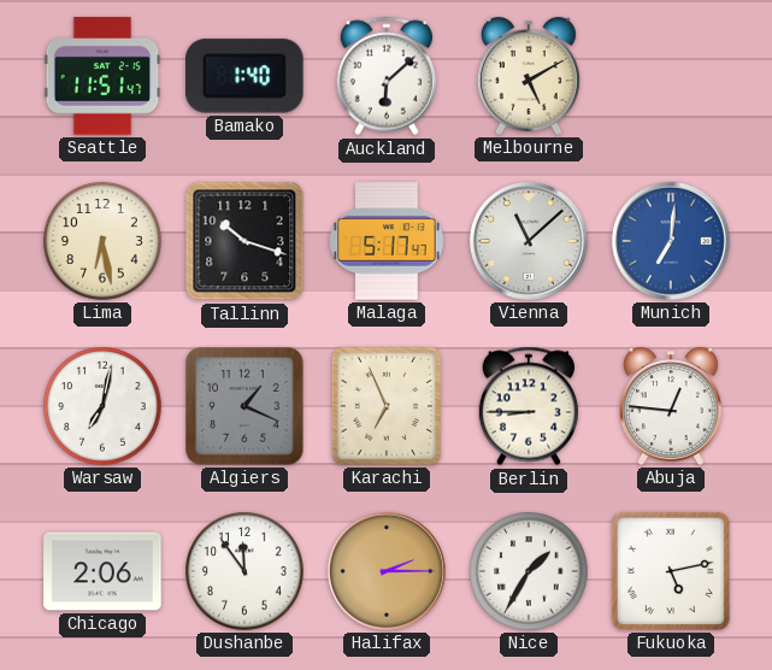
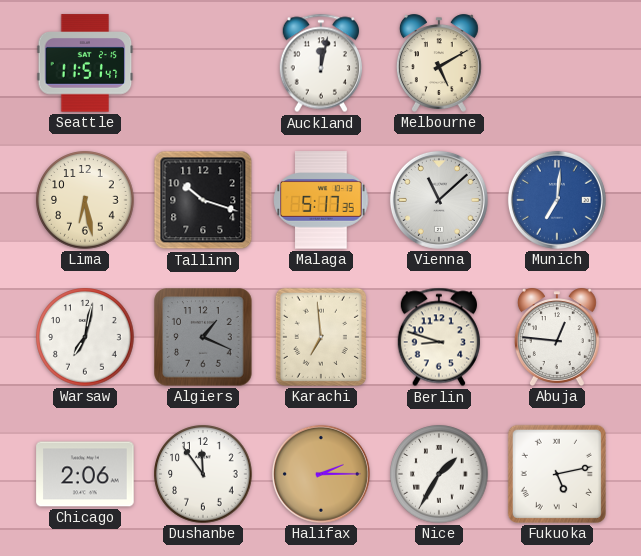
Bamako: 1:40 -> none
Auckland: 6:08 -> 12:02
Malaga: 5:17:47 -> 5:17:35
Karachi: 6:56 -> 6:59
Berlin: 8:45 -> 8:48
